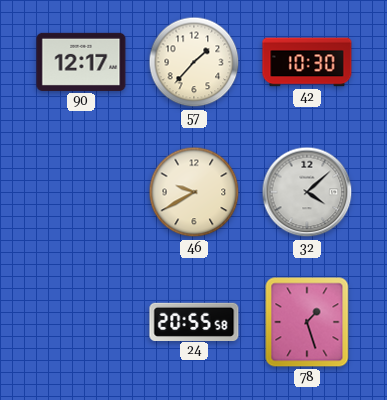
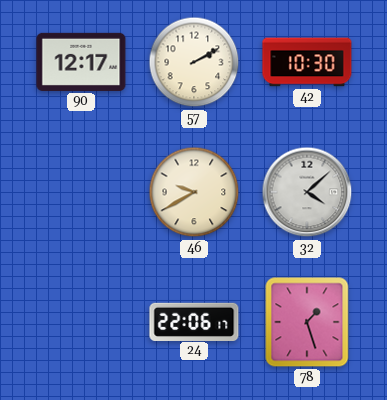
57: 1:37 -> 2:10
24: 20:55 -> 22:06
